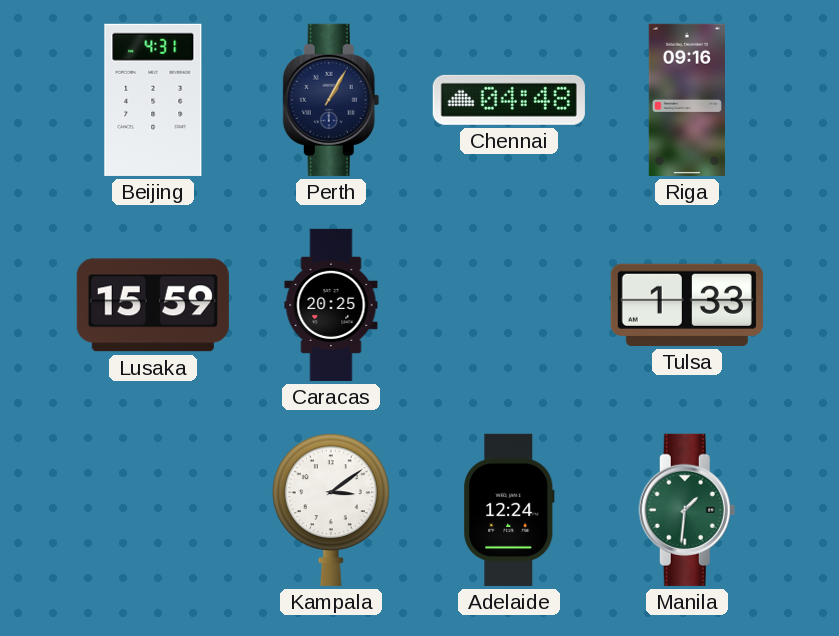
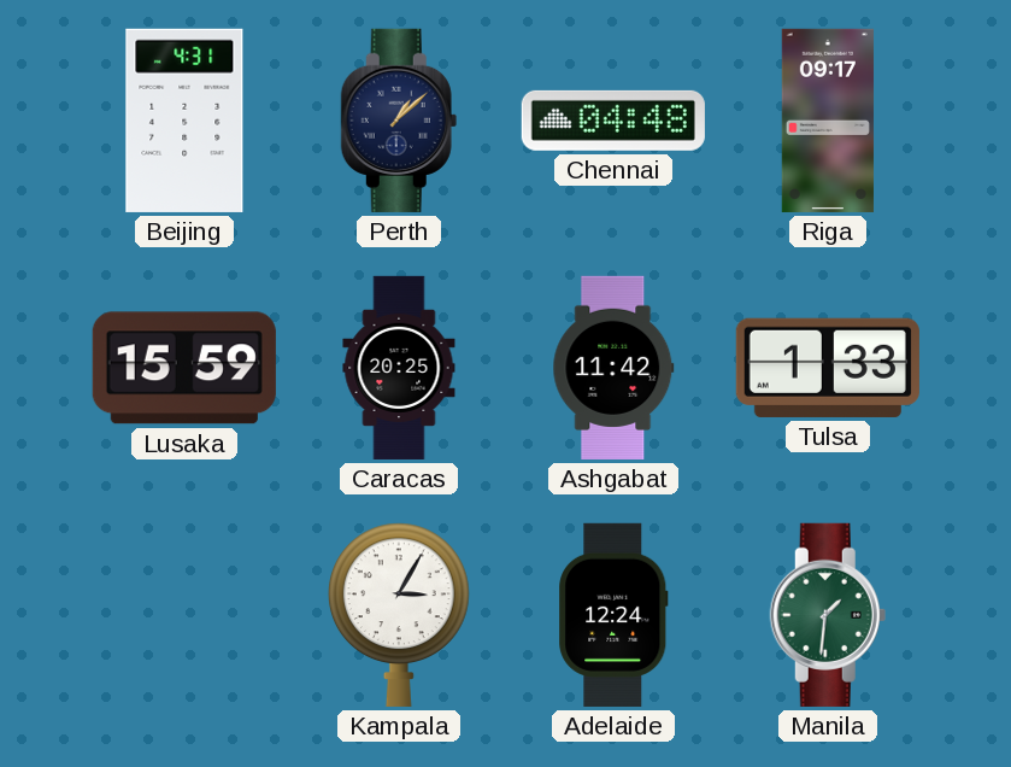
Perth: 1:05 -> 1:08
Riga: 09:16 -> 09:17
Ashgabat: none -> 11:42
Kampala: 3:09 -> 3:05
